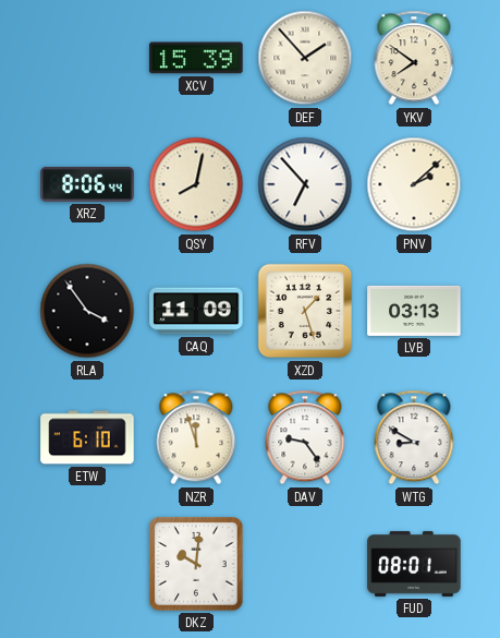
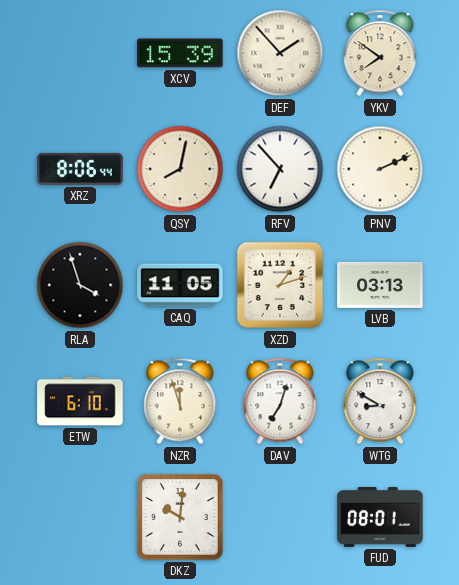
PNV: 2:08 -> 2:11
RLA: 3:54 -> 3:57
CAQ: 11:09 -> 11:05
XZD: 1:27 -> 1:12
DAV: 9:24 -> 7:03
